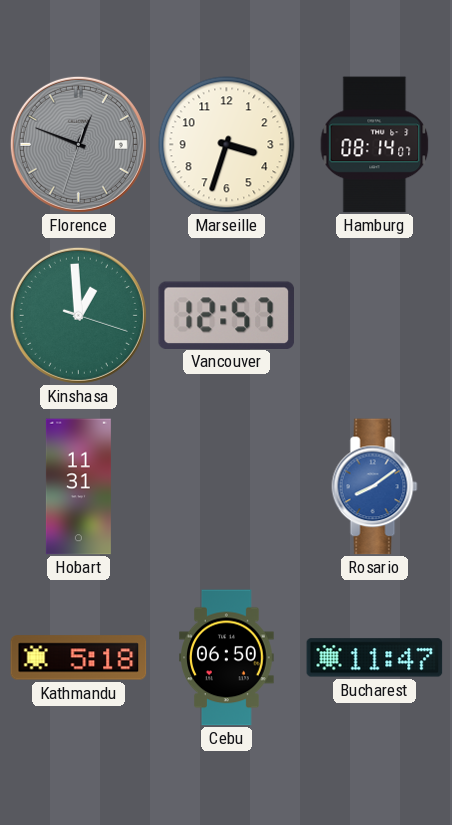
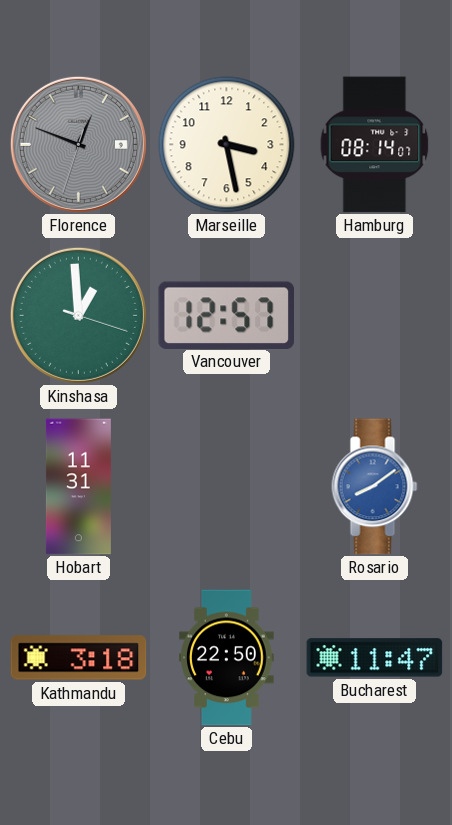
Marseille: 3:33 -> 3:28
Kathmandu: 5:18 -> 3:18
Cebu: 06:50 -> 22:50
